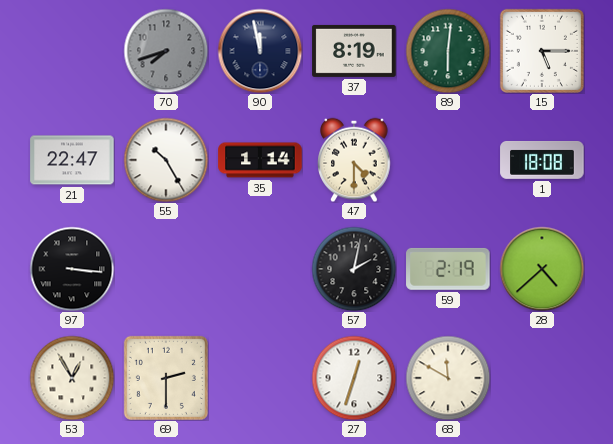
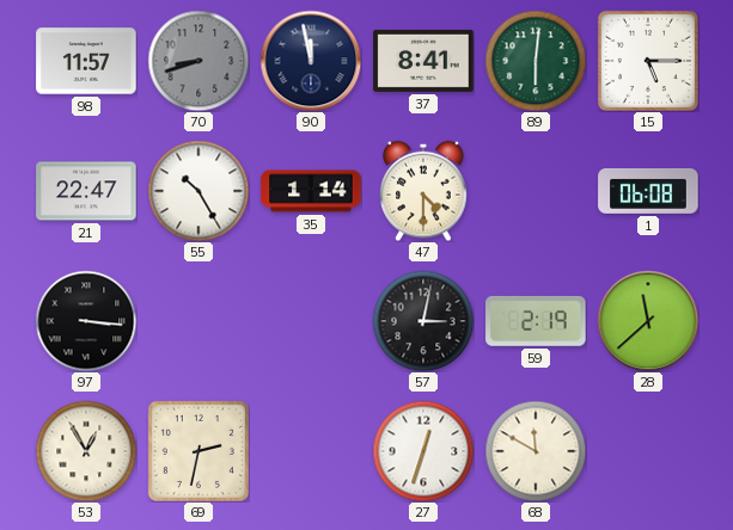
98: none -> 11:57
70: 7:42 -> 8:42
37: 8:19 -> 8:41
1: 18:08 -> 06:08
57: 2:02 -> 3:02
28: 4:38 -> 11:38
69: 2:30 -> 2:32
